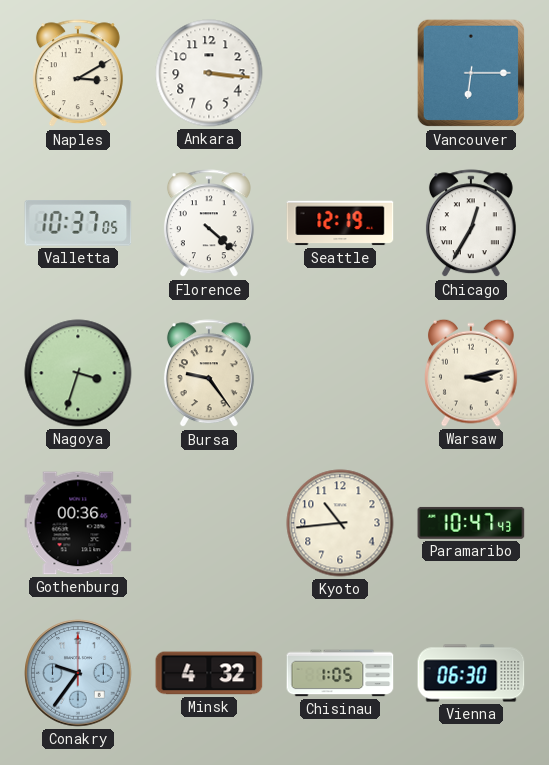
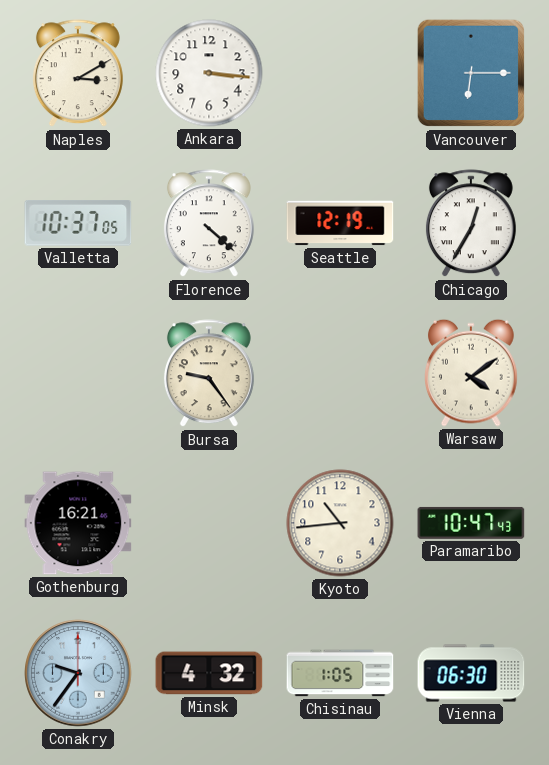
Nagoya: 3:33 -> none
Warsaw: 3:13 -> 4:09
Gothenburg: 00:36 -> 16:21
